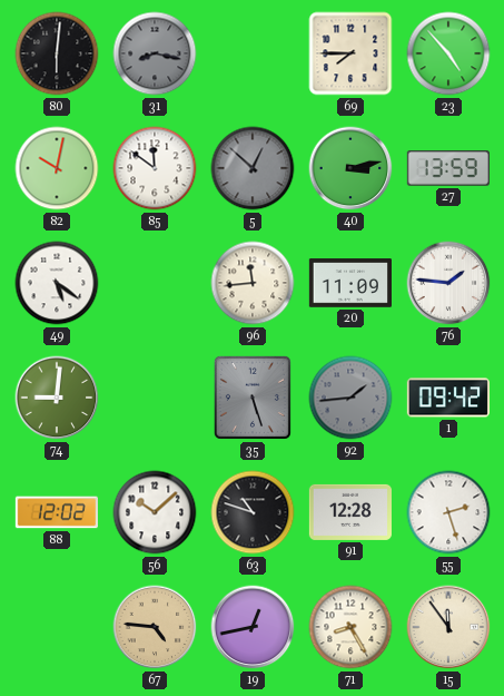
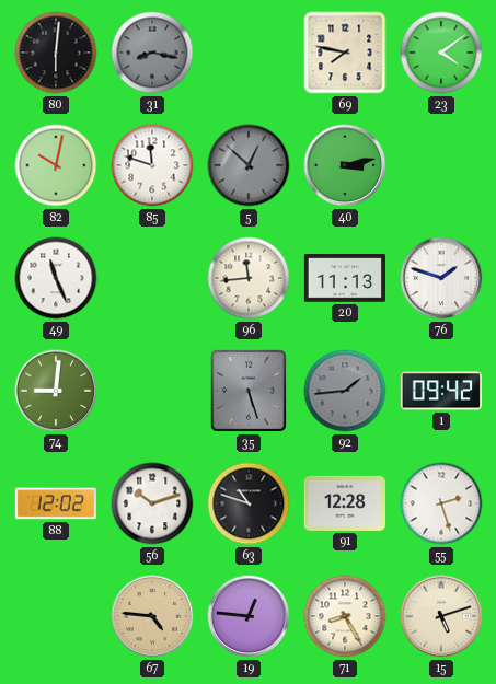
69: 7:45 -> 7:47
23: 4:53 -> 4:09
85: 11:51 -> 11:48
27: 13:59 -> none
49: 5:21 -> 11:26
20: 11:09 -> 11:13
76: 1:46 -> 1:48
56: 10:08 -> 10:12
19: 12:43 -> 12:46
15: 11:54 -> 5:12
